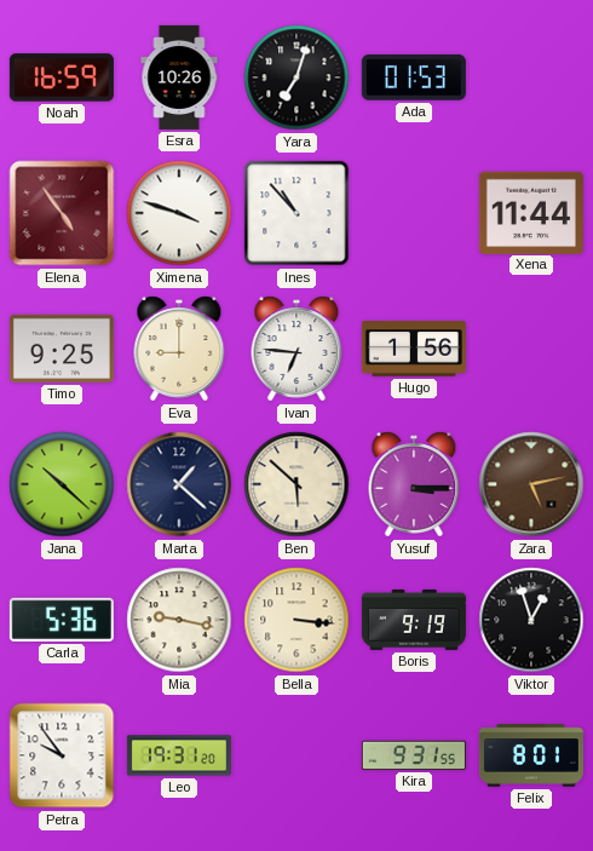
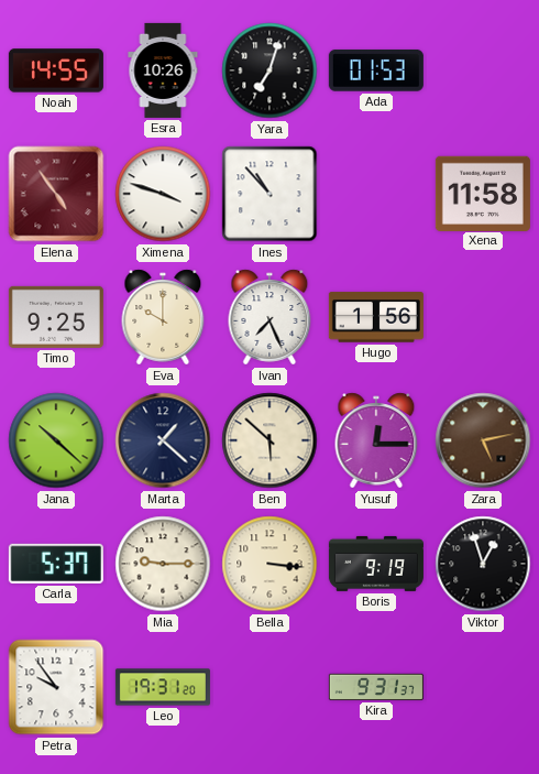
Noah: 16:59 -> 14:55
Xena: 11:44 -> 11:58
Eva: 9:00 -> 10:00
Ivan: 6:46 -> 7:26
Yusuf: 3:15 -> 12:15
Carla: 5:36 -> 5:37
Mia: 9:17 -> 9:15
Kira: 9:31:55 -> 9:31:37
Felix: 8:01 -> none
